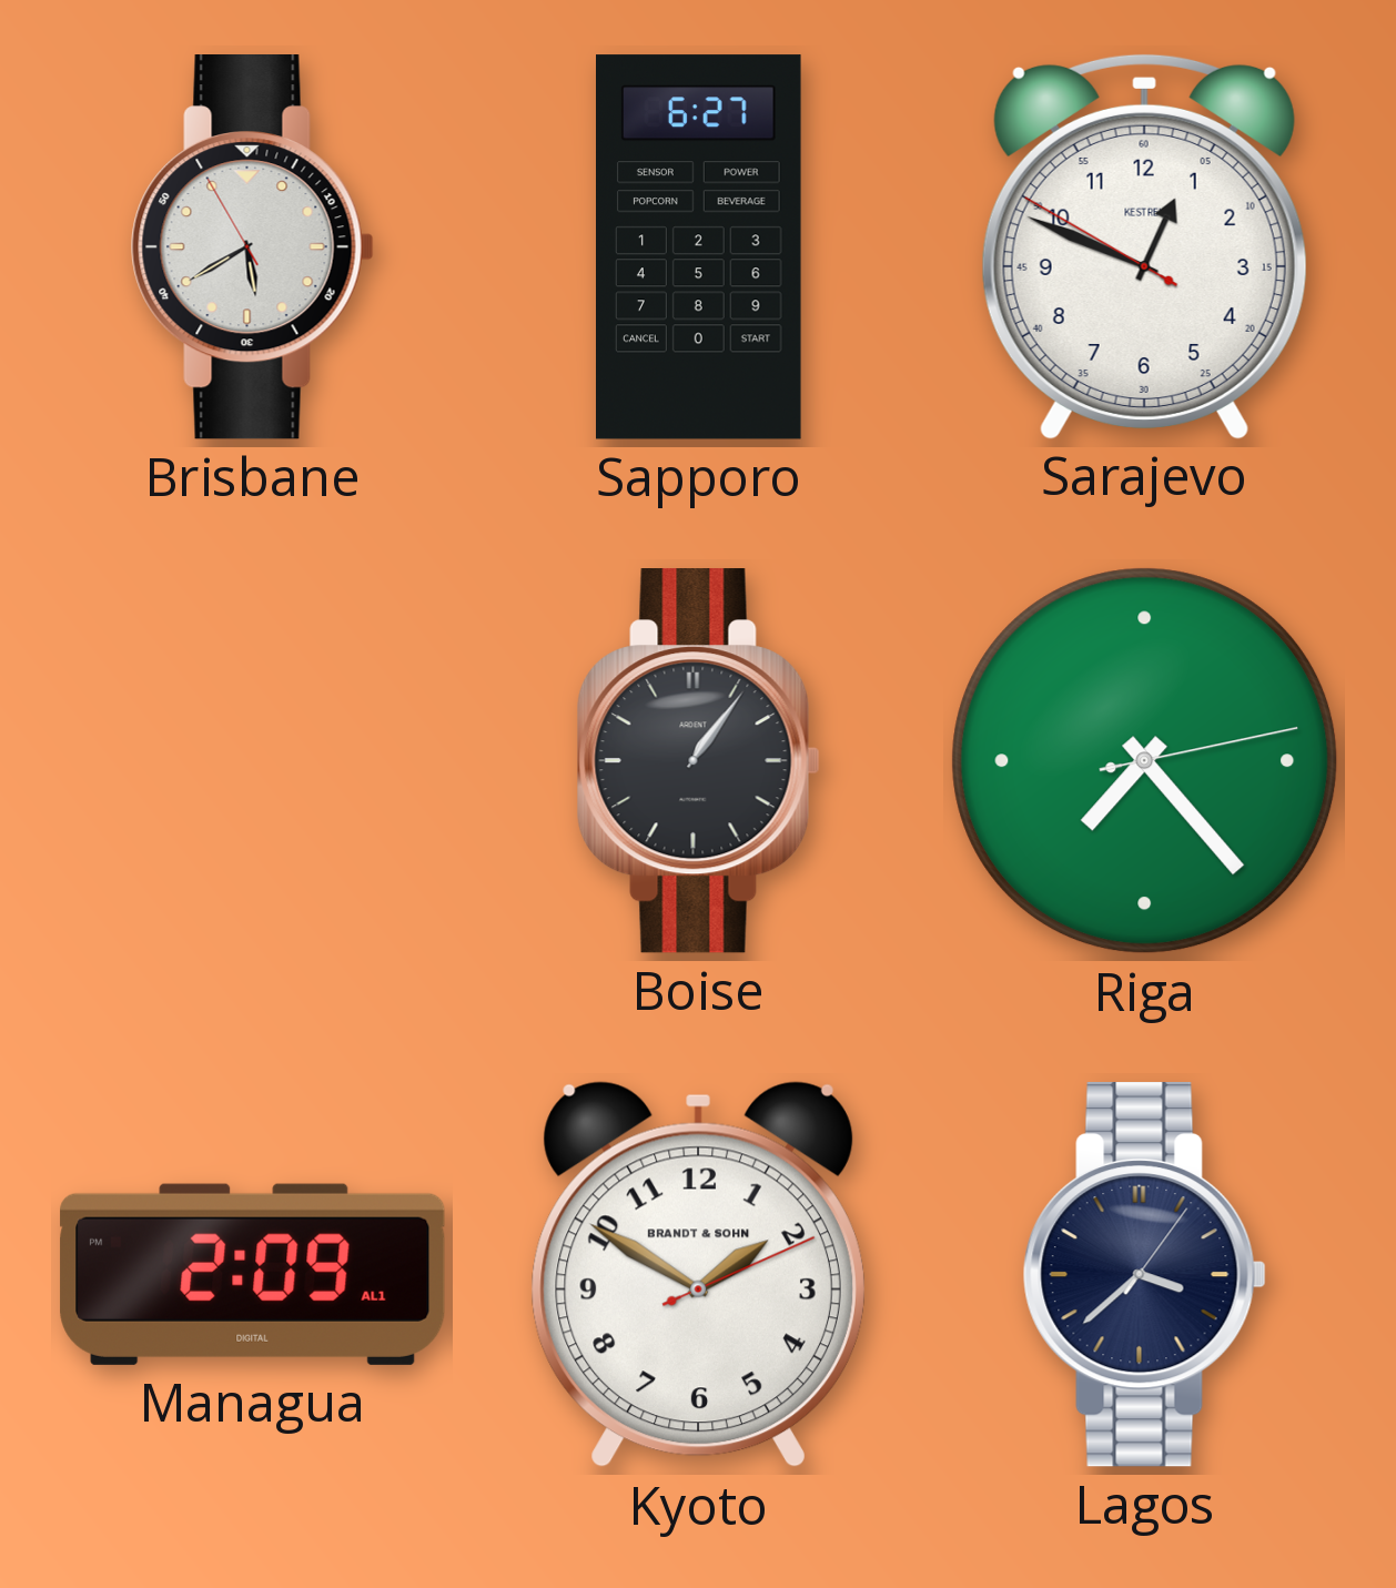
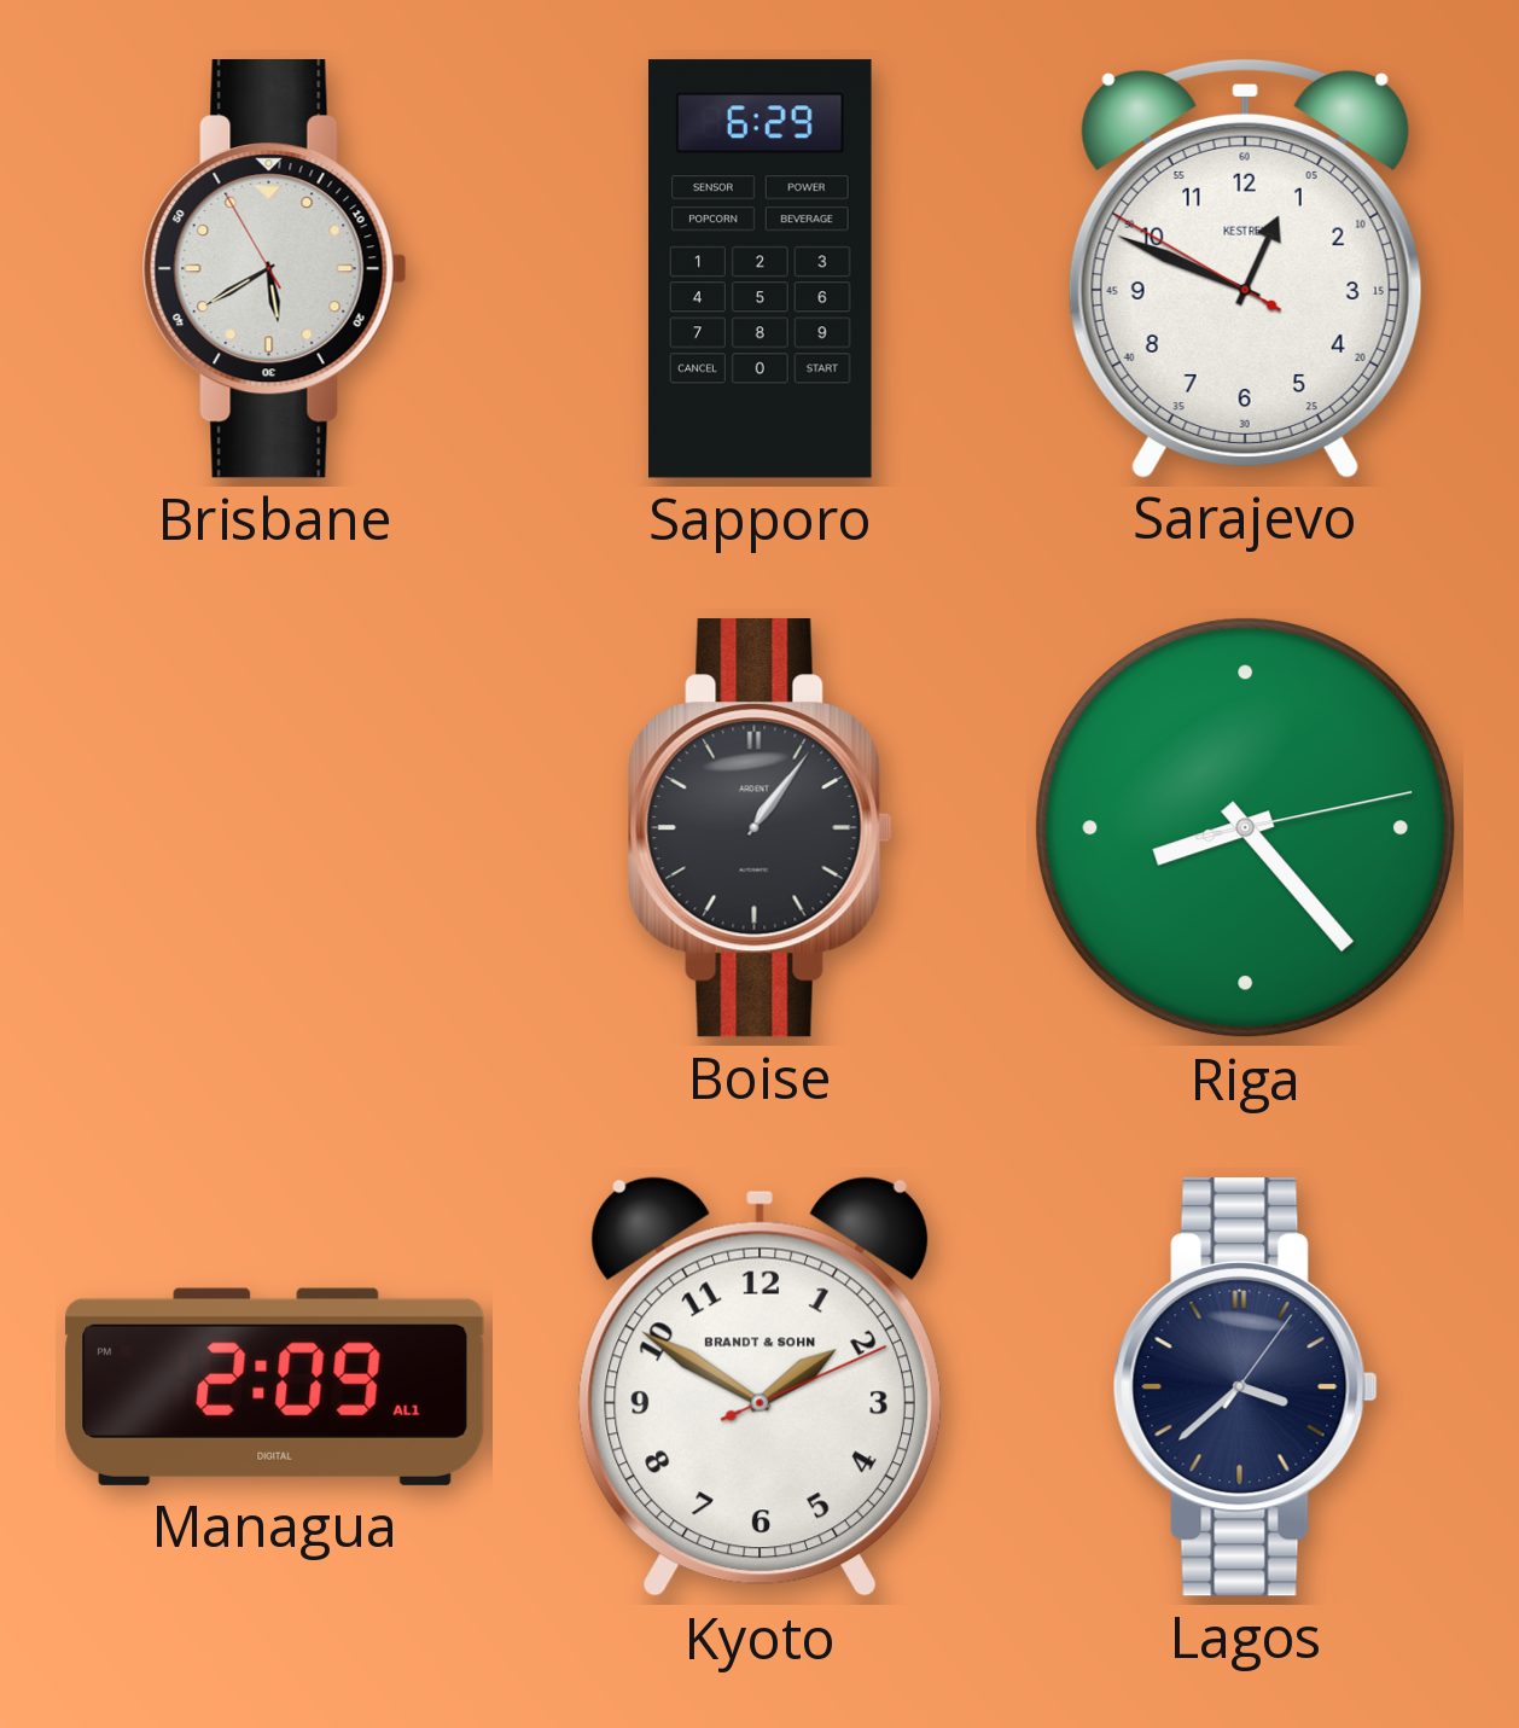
Sapporo: 6:27 -> 6:29
Riga: 7:23 -> 8:23
